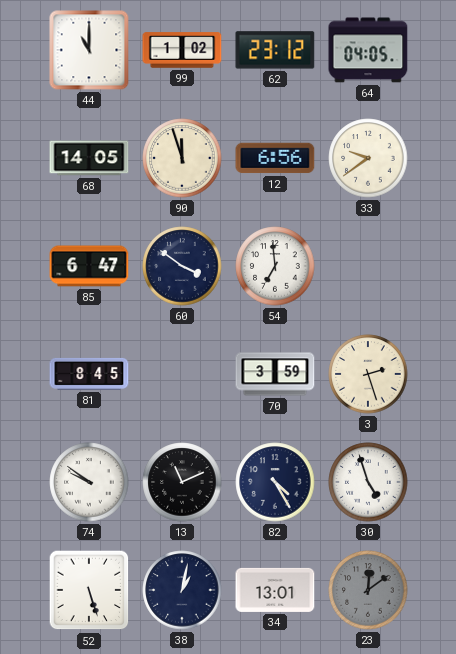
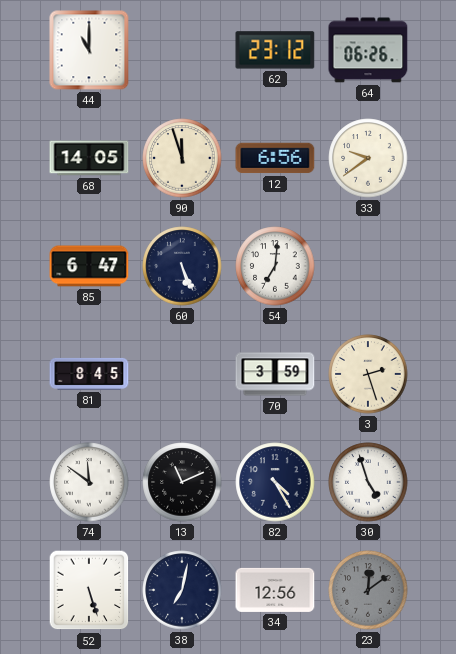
99: 1:02 -> none
64: 04:05 -> 06:26
60: 3:51 -> 5:26
54: 6:59 -> 7:01
74: 9:51 -> 11:51
38: 1:02 -> 7:02
34: 13:01 -> 12:56
